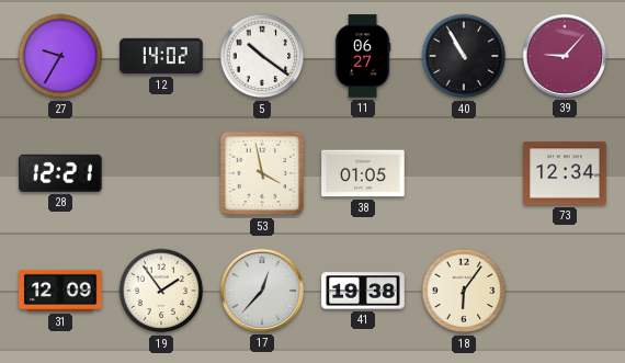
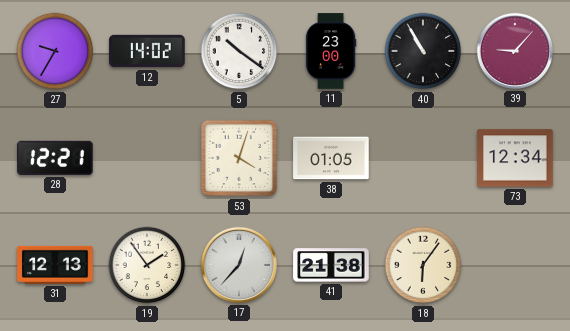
11: 06:27 -> 23:00
53: 3:58 -> 4:03
31: 12:09 -> 12:13
41: 19:38 -> 21:38
